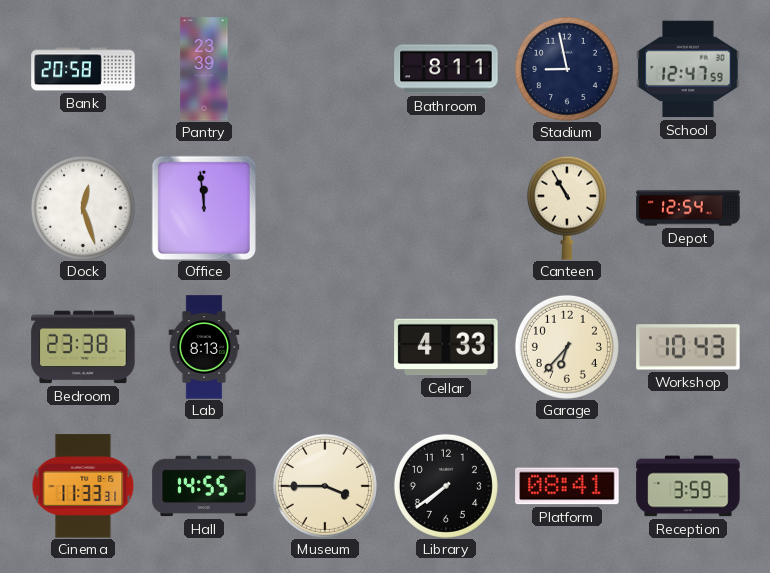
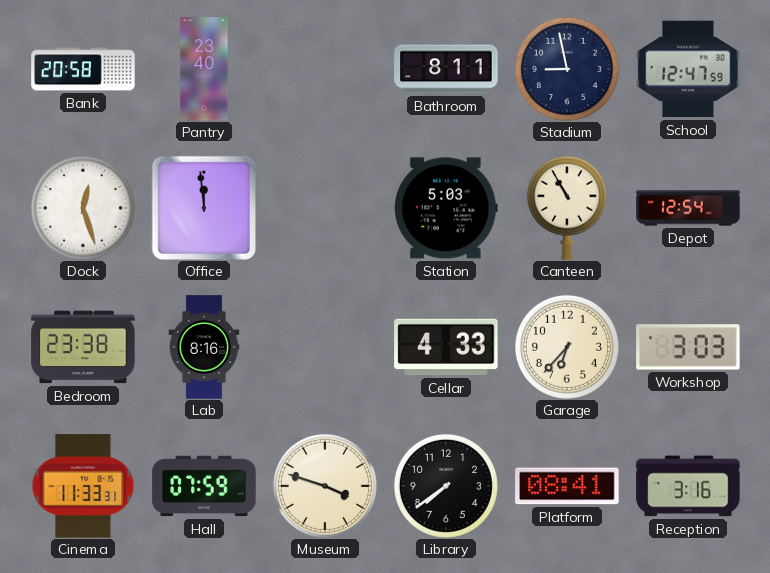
Pantry: 23:39 -> 23:40
Station: none -> 5:03
Lab: 8:13 -> 8:16
Workshop: 10:43 -> 3:03
Hall: 14:55 -> 07:59
Museum: 3:45 -> 3:48
Reception: 3:59 -> 3:16
